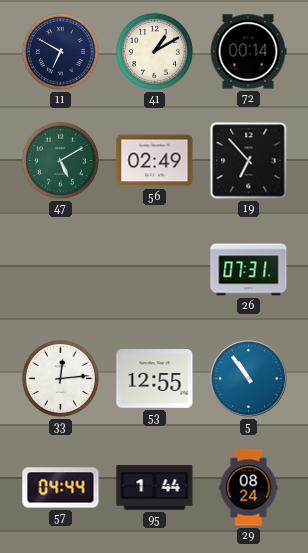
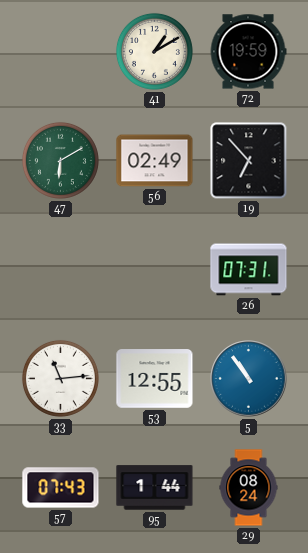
11: 6:50 -> none
72: 00:14 -> 19:59
47: 5:10 -> 6:10
33: 12:14 -> 11:14
57: 04:44 -> 07:43
